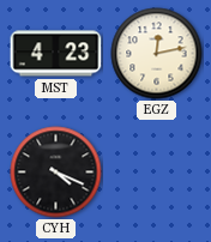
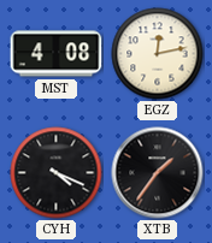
MST: 4:23 -> 4:08
XTB: none -> 1:36
